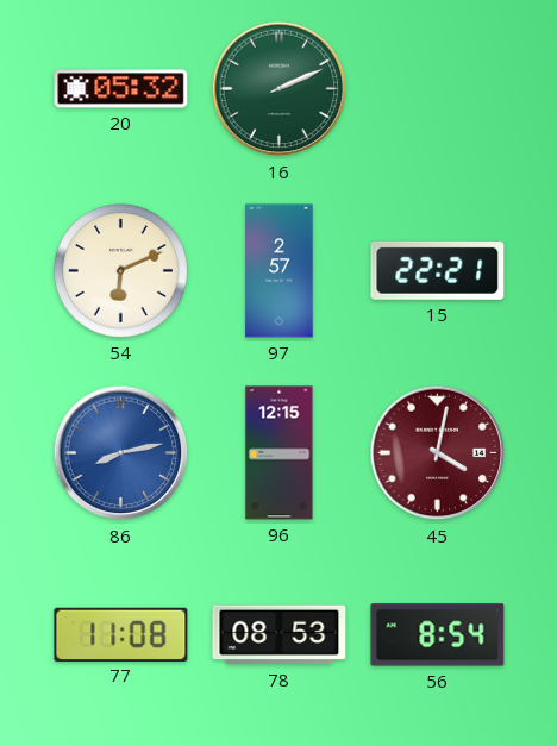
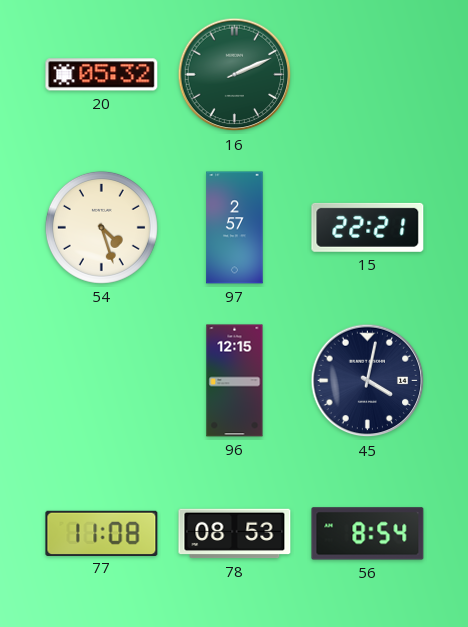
54: 6:11 -> 4:27
86: 8:13 -> none
45 dial: burgundy -> navy
